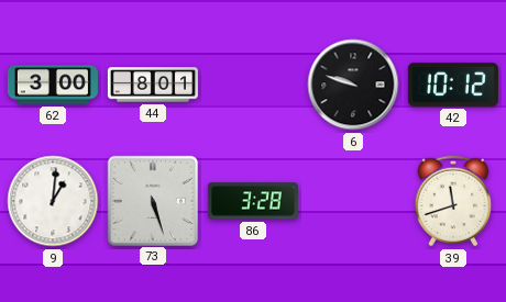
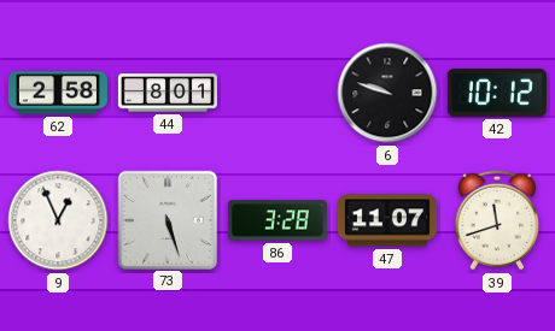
62: 3:00 -> 2:58
9: 1:01 -> 12:56
47: none -> 11:07
